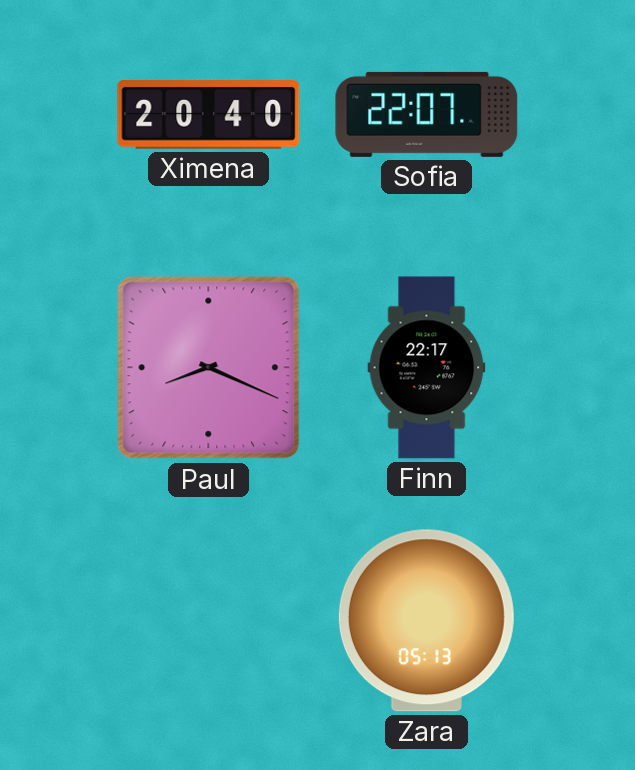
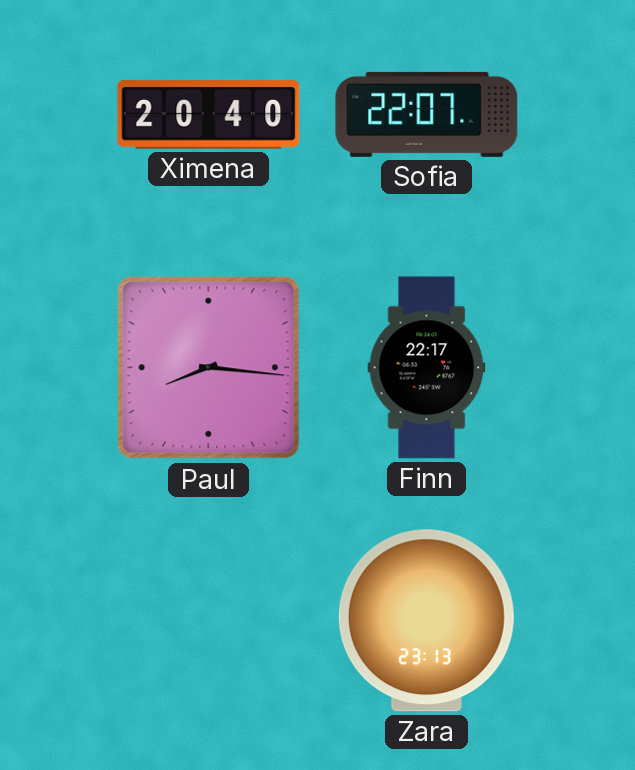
Paul: 8:19 -> 8:16
Zara: 05:13 -> 23:13
